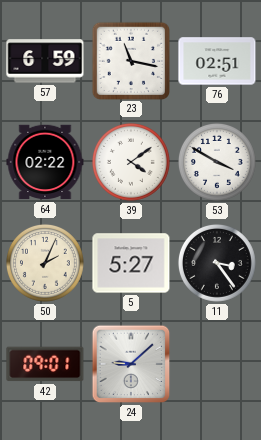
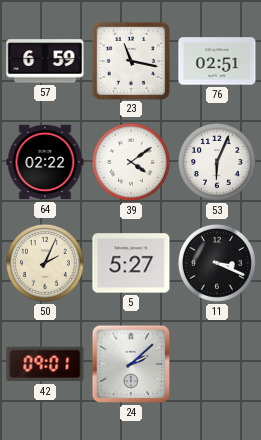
53: 3:50 -> 6:04
11: 3:24 -> 3:19
24: 9:08 -> 2:08
